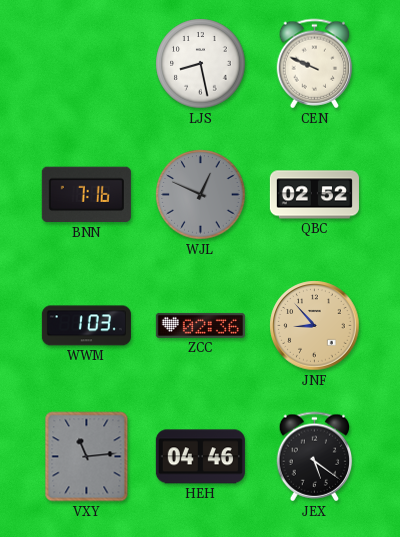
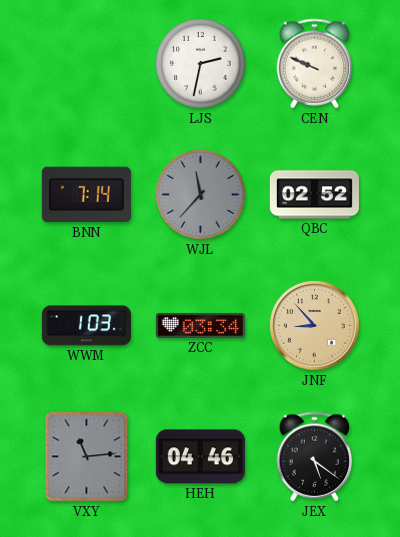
LJS: 8:28 -> 2:32
BNN: 7:16 -> 7:14
WJL: 12:49 -> 11:37
ZCC: 02:36 -> 03:34
